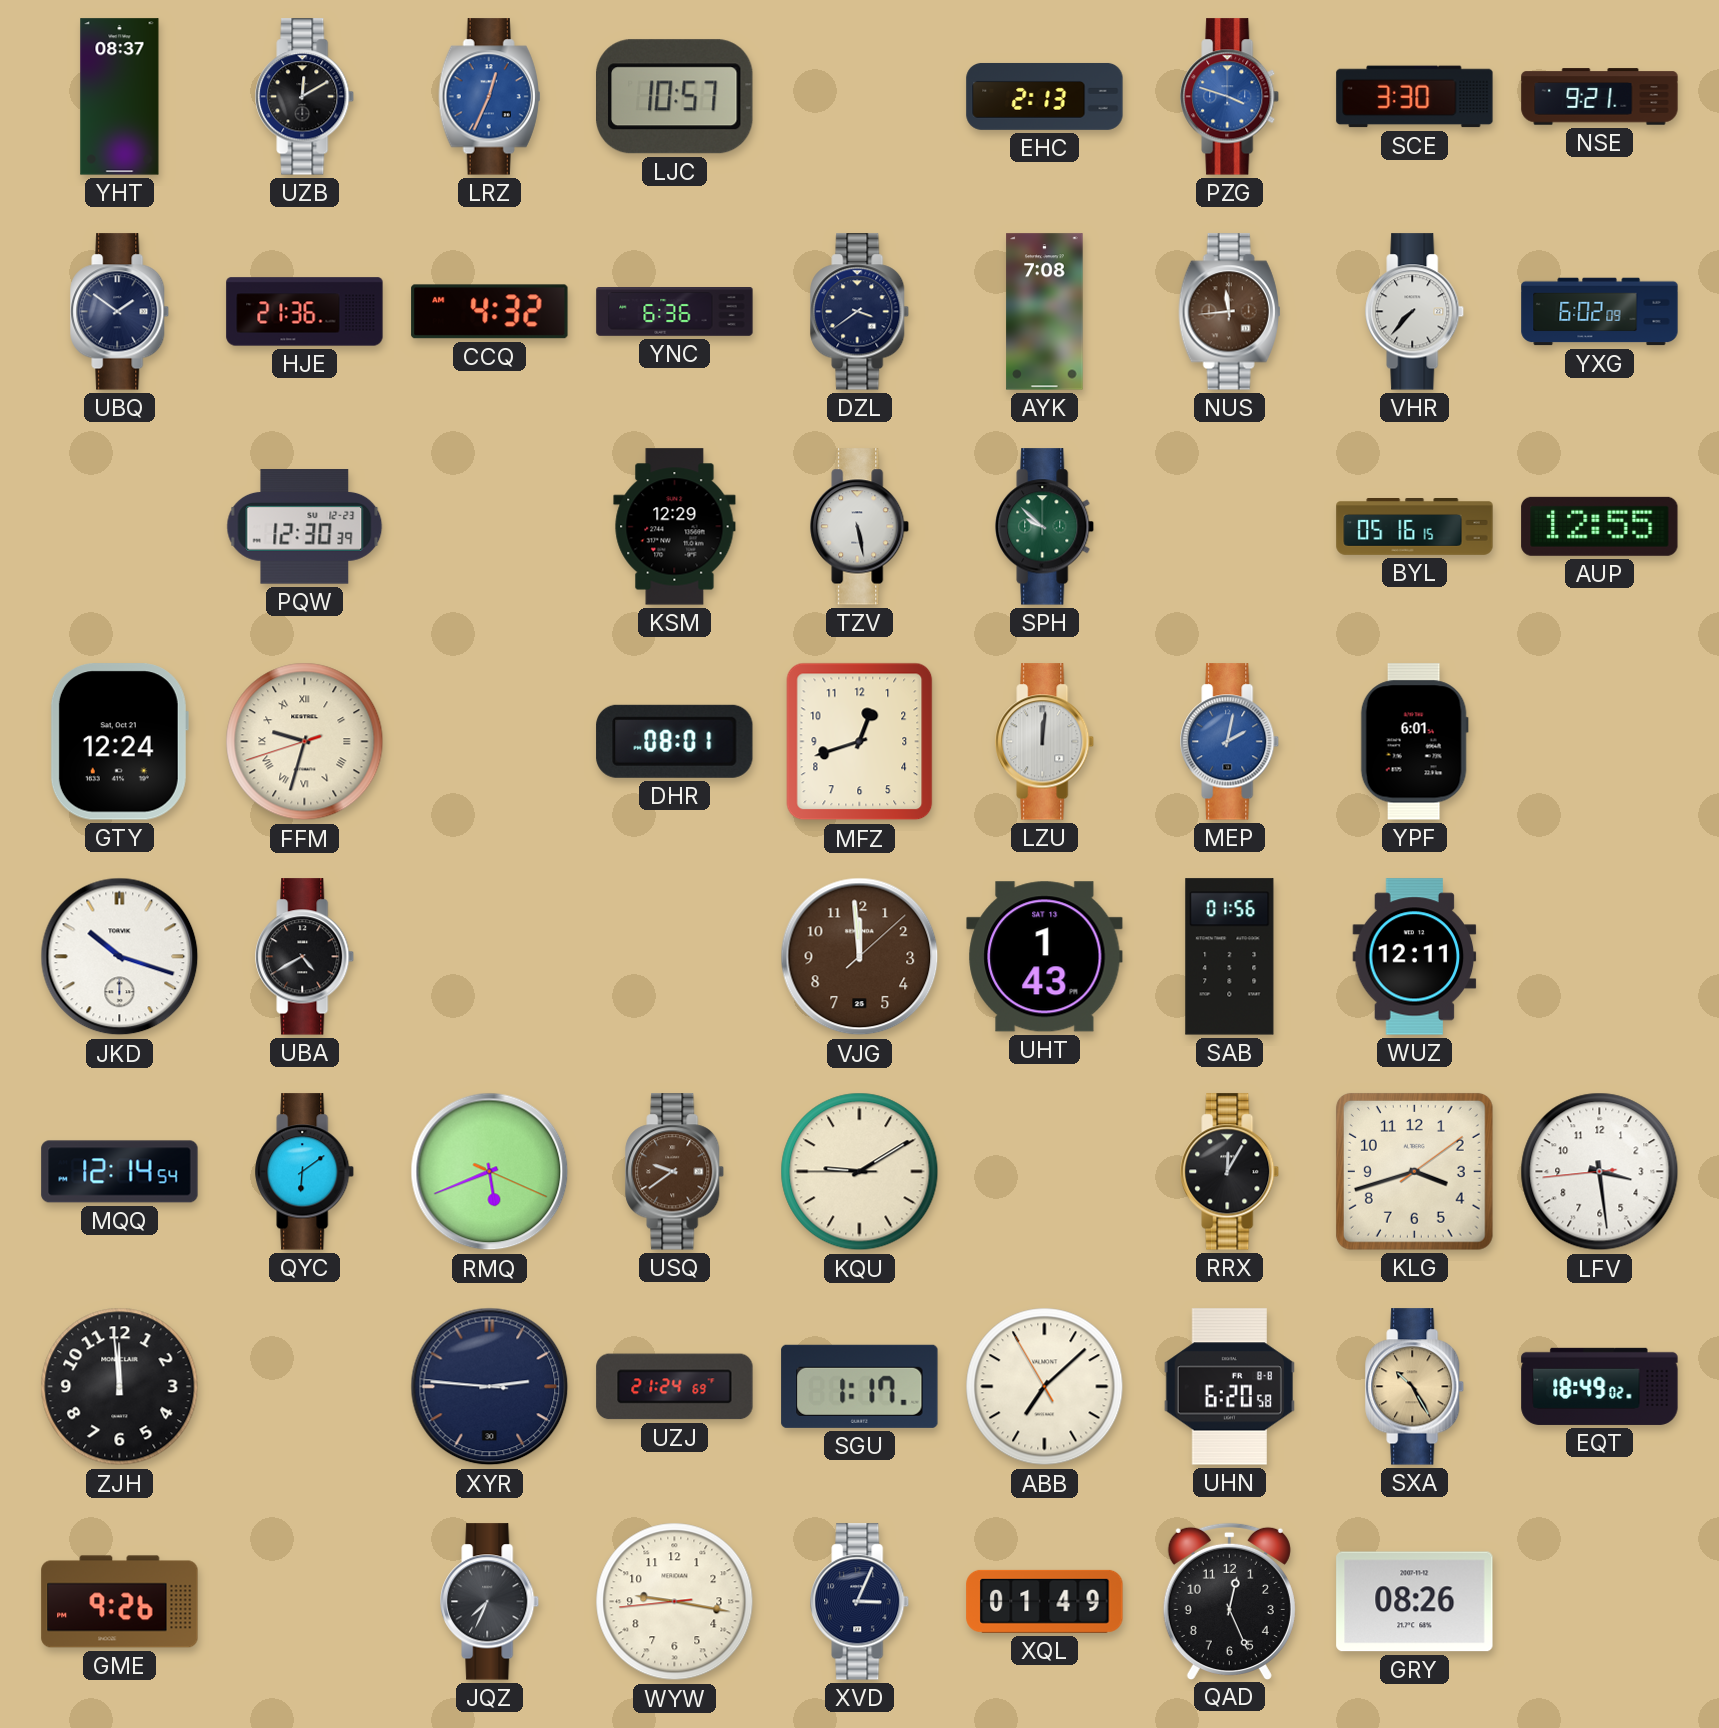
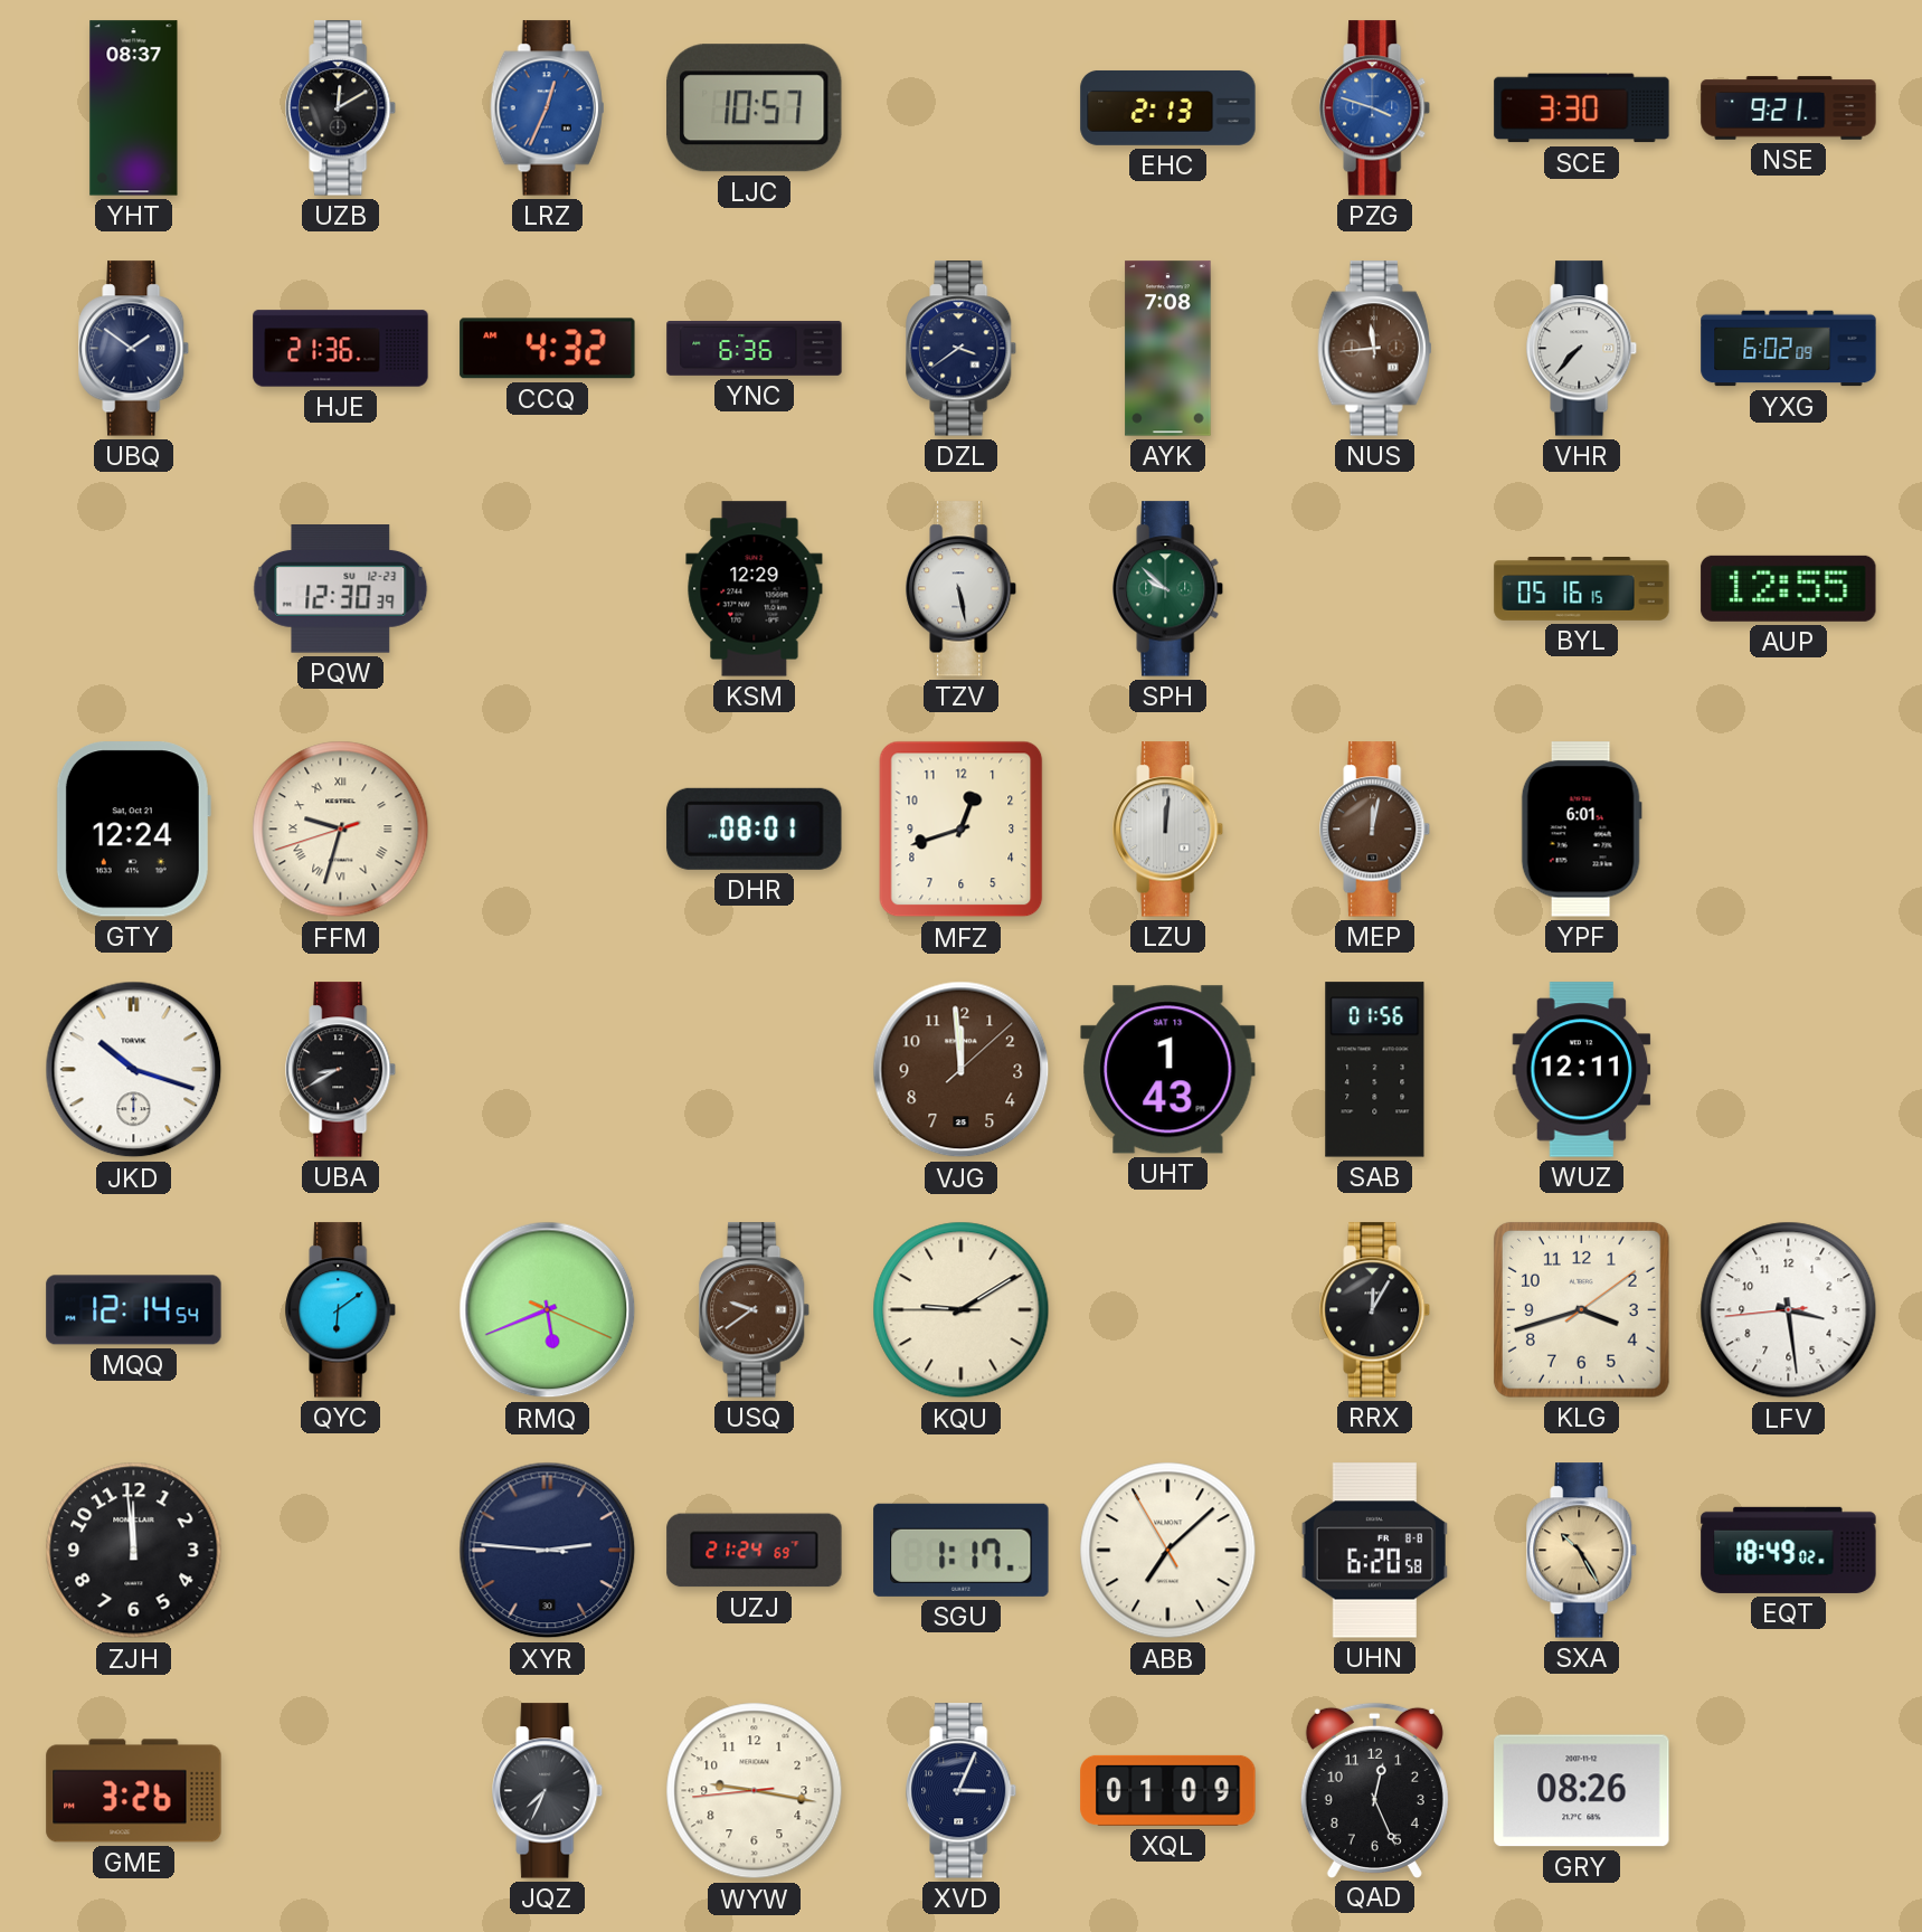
MEP: 2:02 -> 12:02
MEP dial: blue -> brown
UBA: 4:40 -> 8:40
GME: 9:26 -> 3:26
XQL: 01:49 -> 01:09
